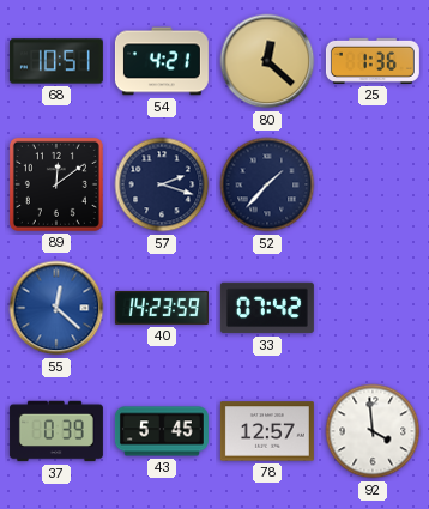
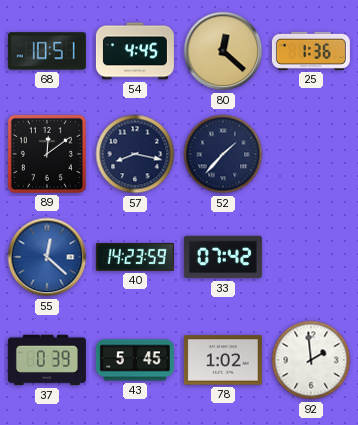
54: 4:21 -> 4:45
57: 2:18 -> 8:17
78: 12:57 -> 1:02
92: 3:59 -> 1:59
